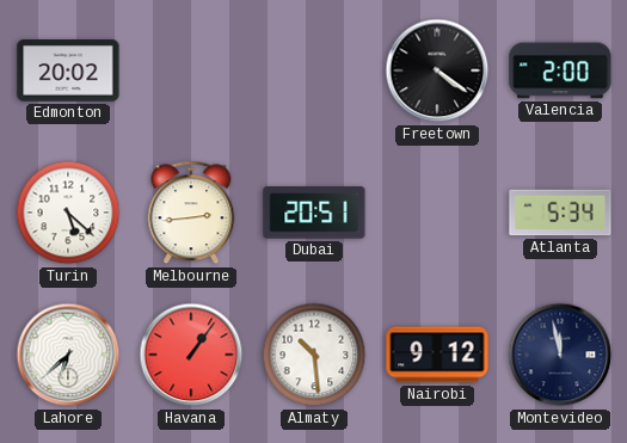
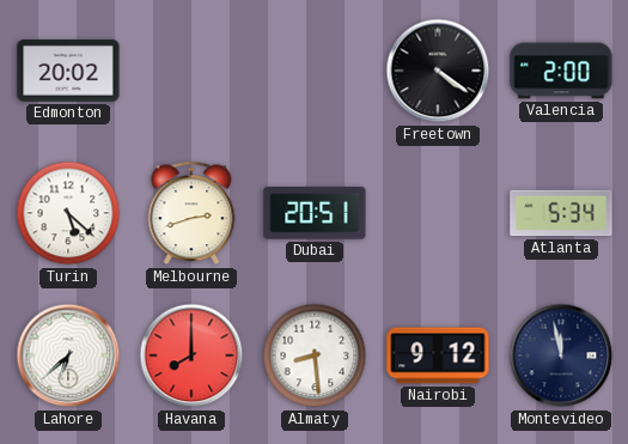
Melbourne: 2:44 -> 2:42
Havana: 1:06 -> 8:00
Almaty: 10:29 -> 8:29
